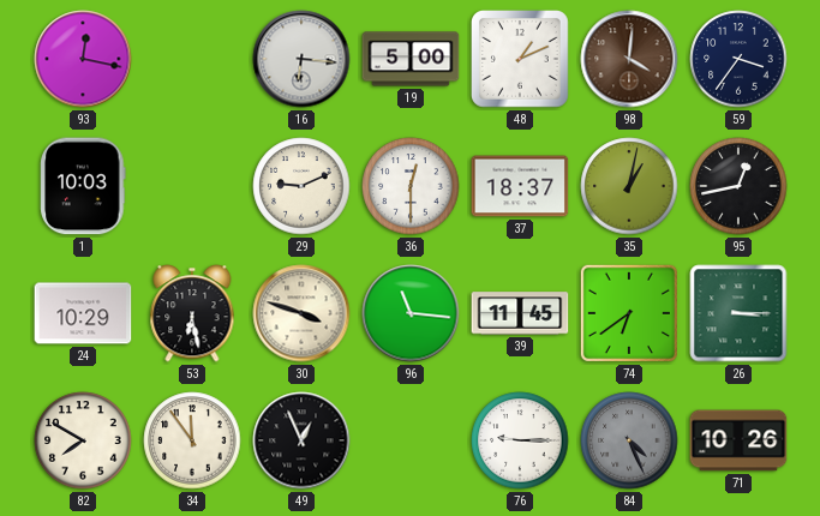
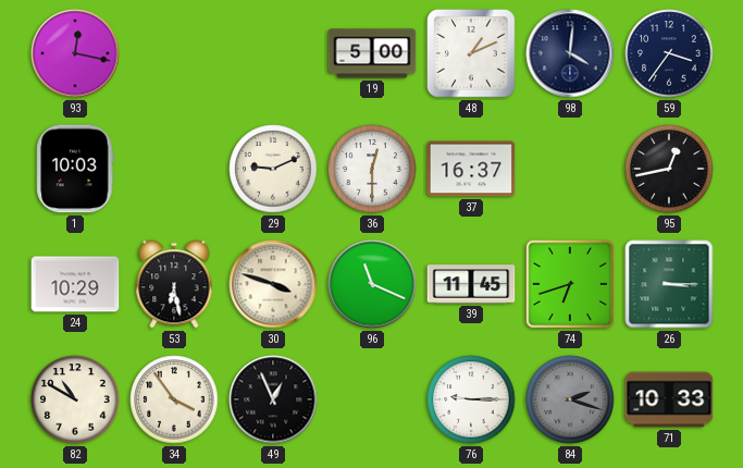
16: 6:16 -> none
98 dial: brown -> navy
37: 18:37 -> 16:37
35: 1:02 -> none
96: 11:16 -> 11:19
74: 6:39 -> 6:42
82: 7:50 -> 10:50
34: 11:54 -> 3:54
84: 4:26 -> 2:18
71: 10:26 -> 10:33
